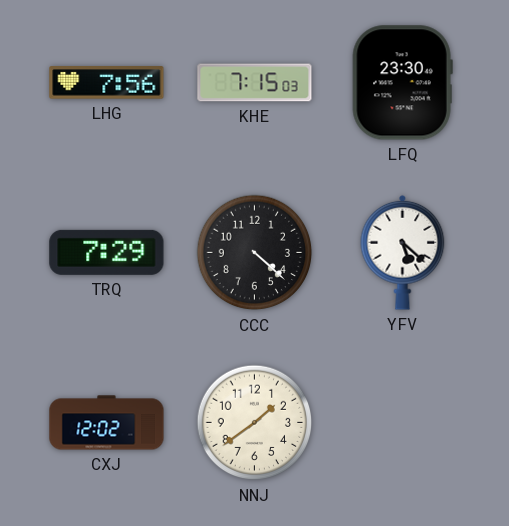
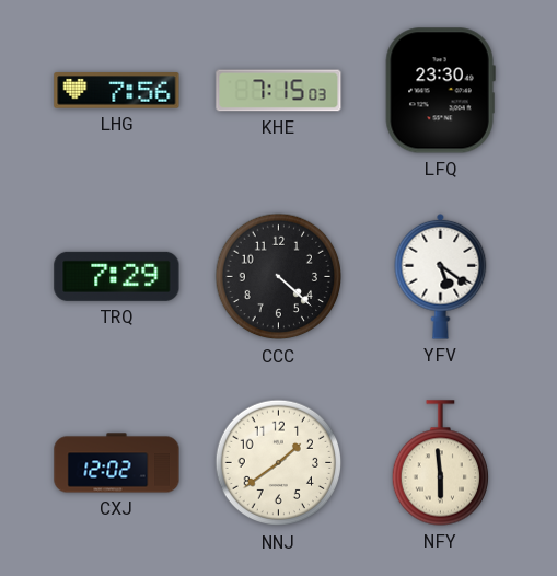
YFV: 5:22 -> 5:21
NFY: none -> 5:59
